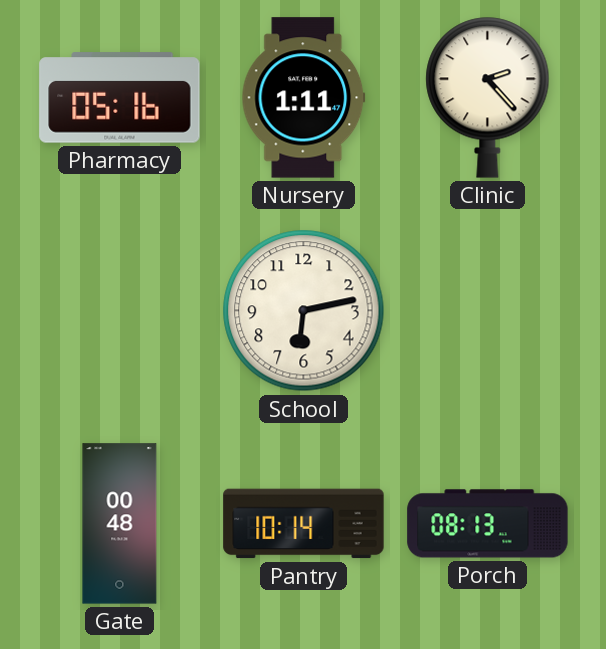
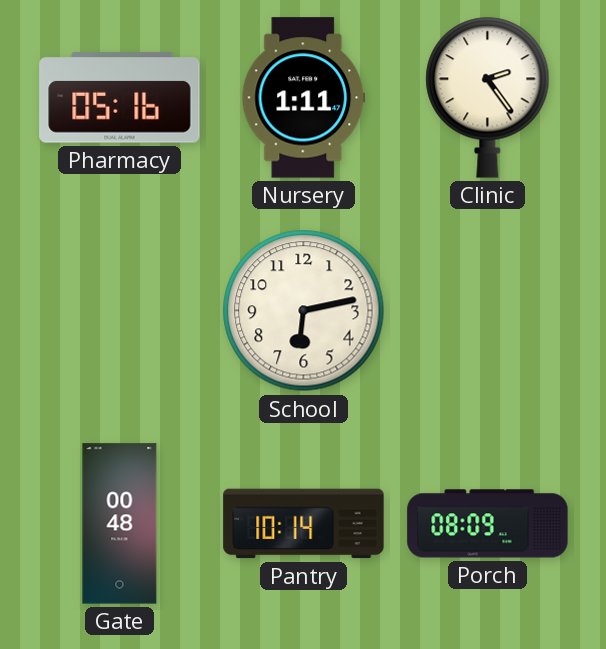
Clinic: 2:23 -> 2:24
Porch: 08:13 -> 08:09
